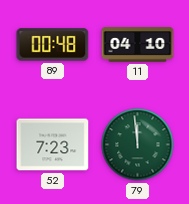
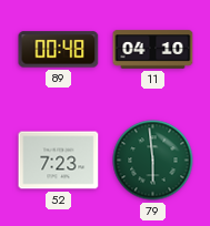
79: 11:59 -> 5:59
